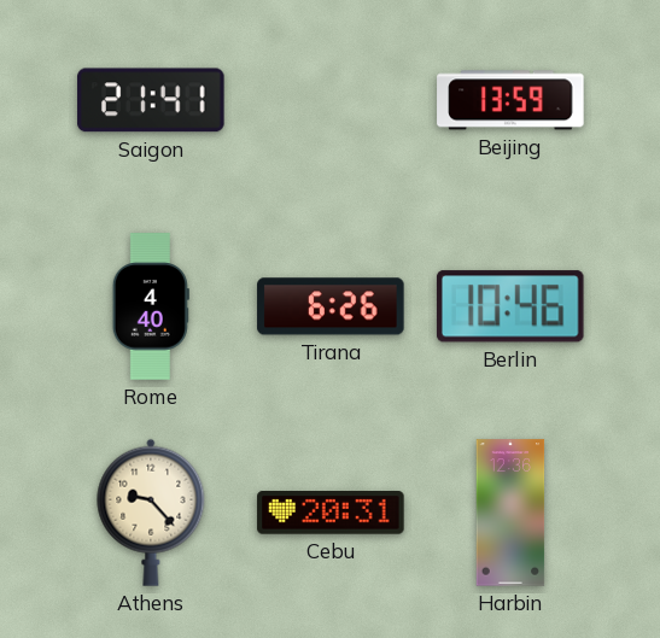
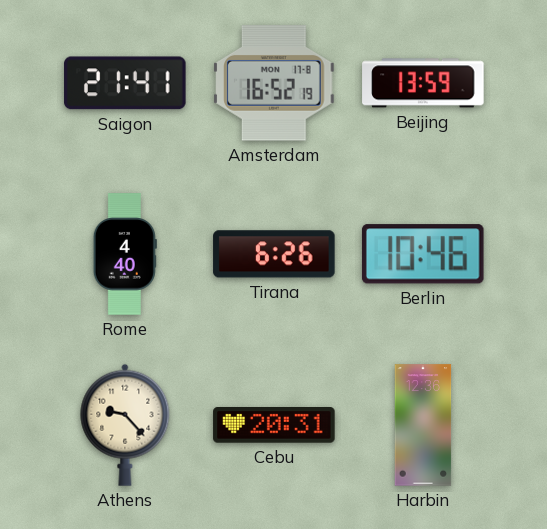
Amsterdam: none -> 16:52
